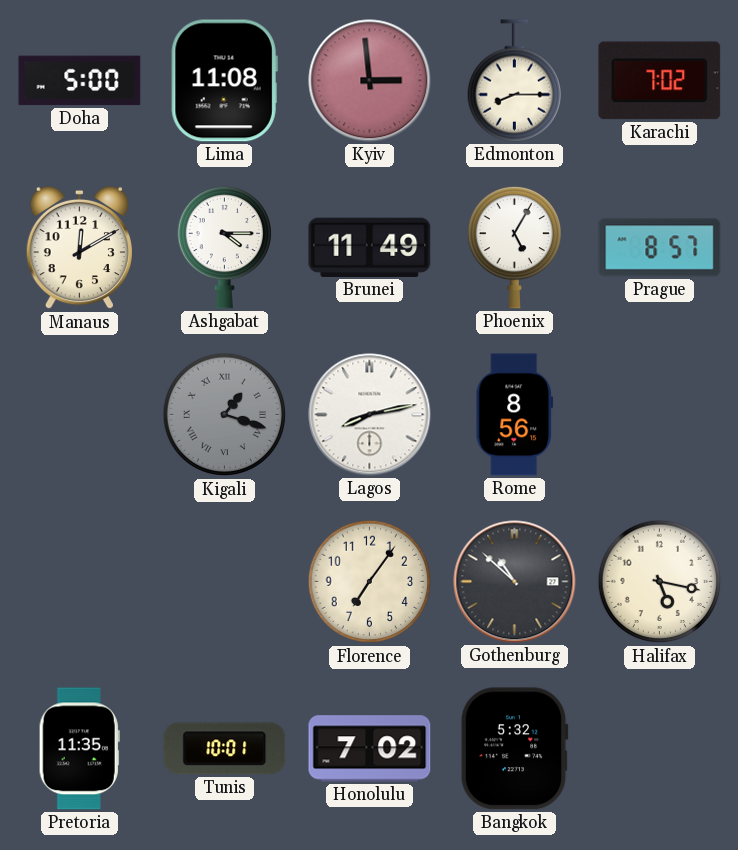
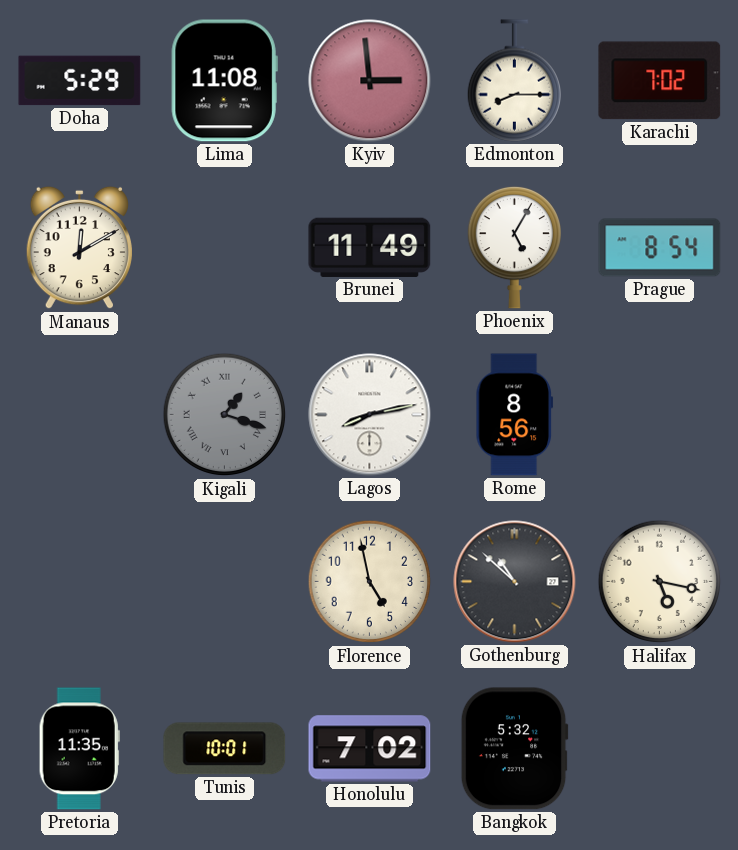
Doha: 5:00 -> 5:29
Ashgabat: 4:15 -> none
Prague: 8:57 -> 8:54
Florence: 7:06 -> 4:58
